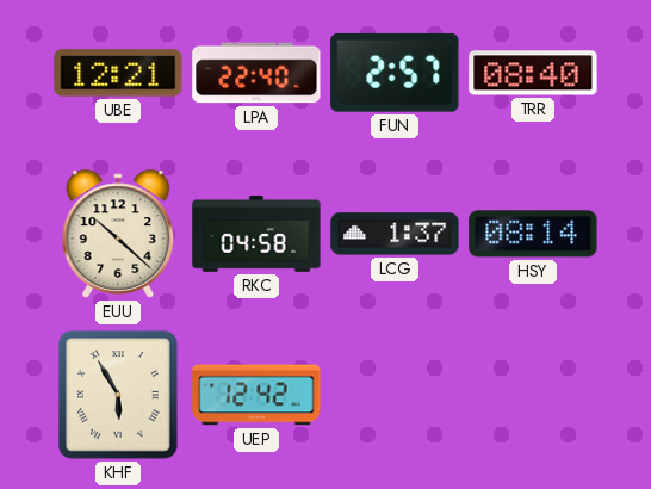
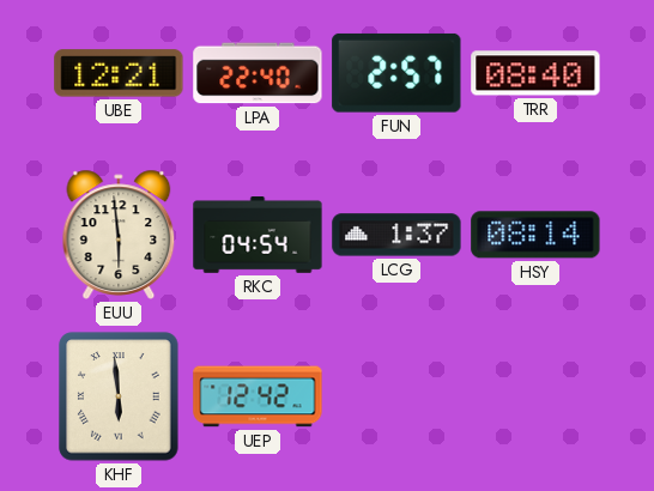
EUU: 10:22 -> 5:59
RKC: 04:58 -> 04:54
KHF: 5:55 -> 5:59
